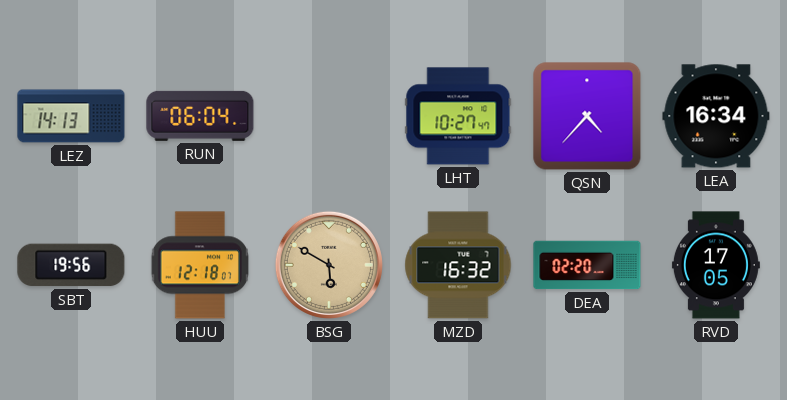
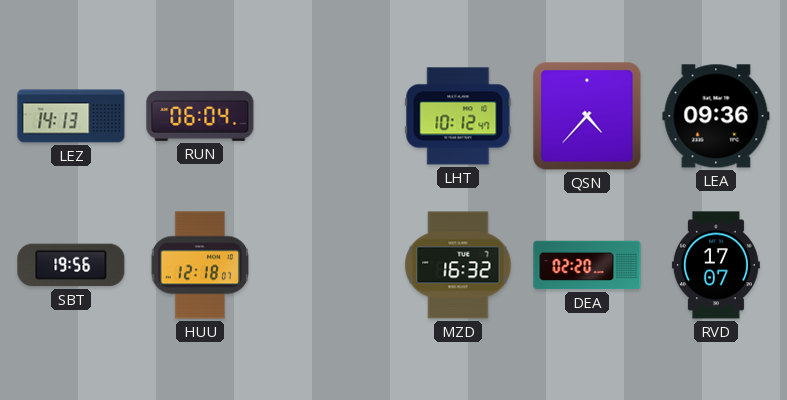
LHT: 10:27 -> 10:12
LEA: 16:34 -> 09:36
BSG: 5:50 -> none
RVD: 17:05 -> 17:07
